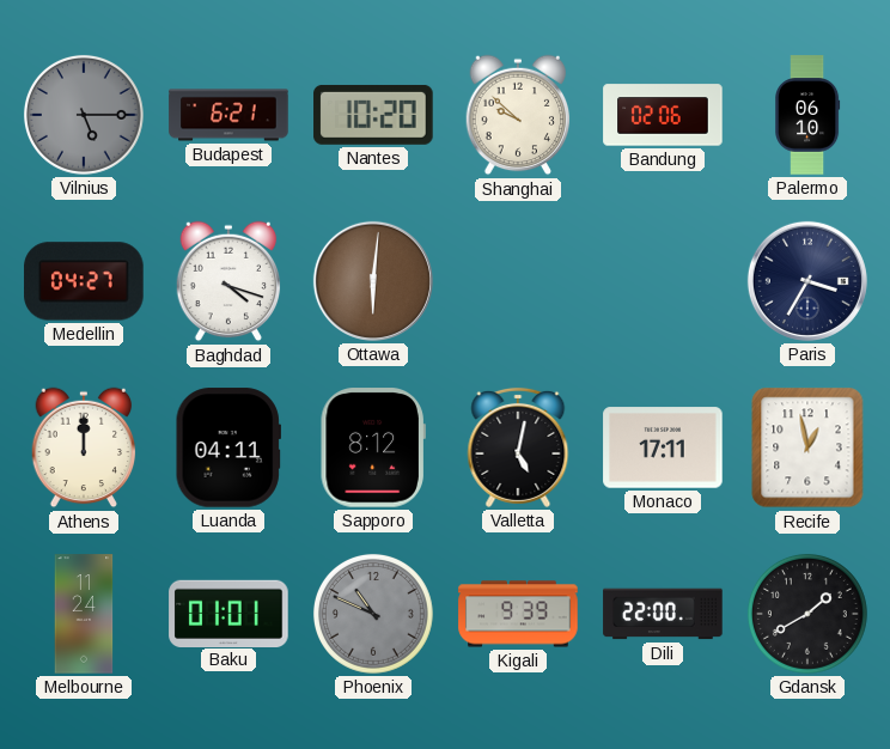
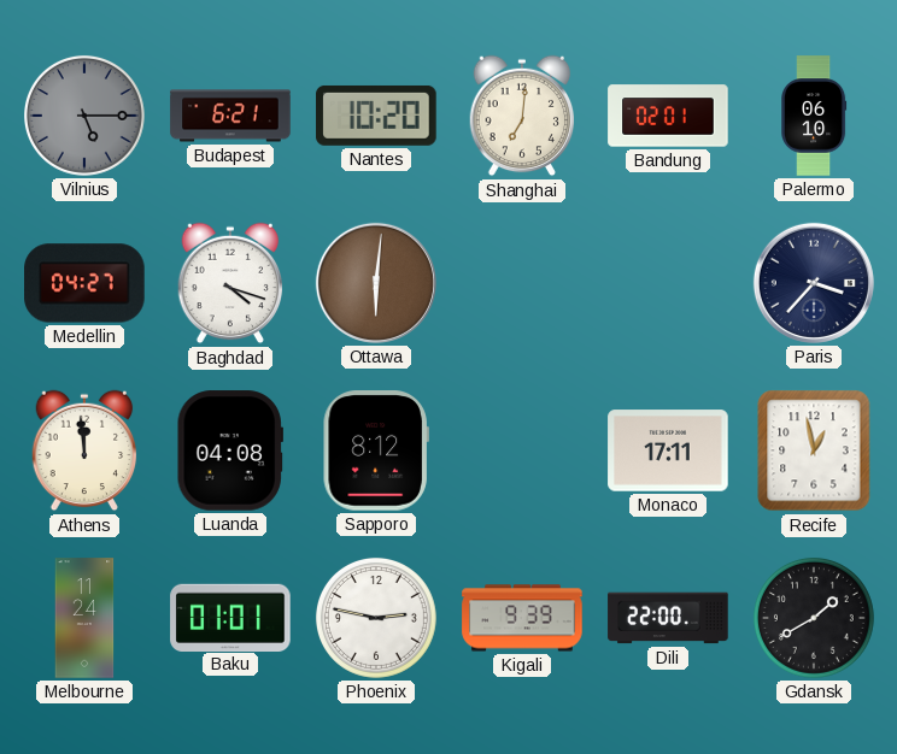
Shanghai: 9:52 -> 7:01
Bandung: 02:06 -> 02:01
Paris: 3:35 -> 3:37
Athens: 12:00 -> 11:59
Luanda: 04:11 -> 04:08
Valletta: 5:02 -> none
Phoenix: 10:49 -> 2:47
Phoenix dial: grey -> white
